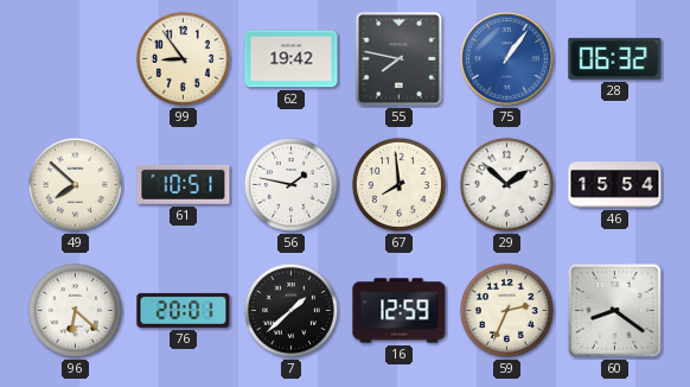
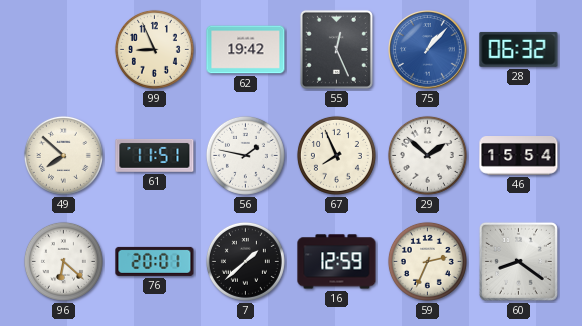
99: 8:54 -> 8:56
55: 7:47 -> 12:26
75: 1:06 -> 1:07
61: 10:51 -> 11:51
67: 7:59 -> 7:56
